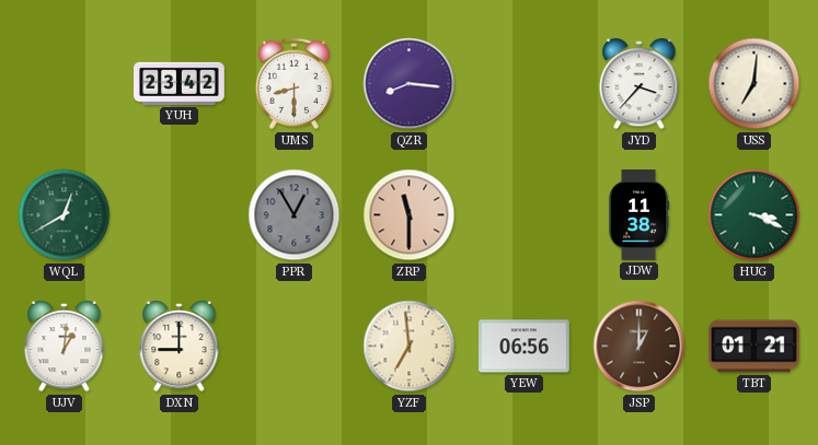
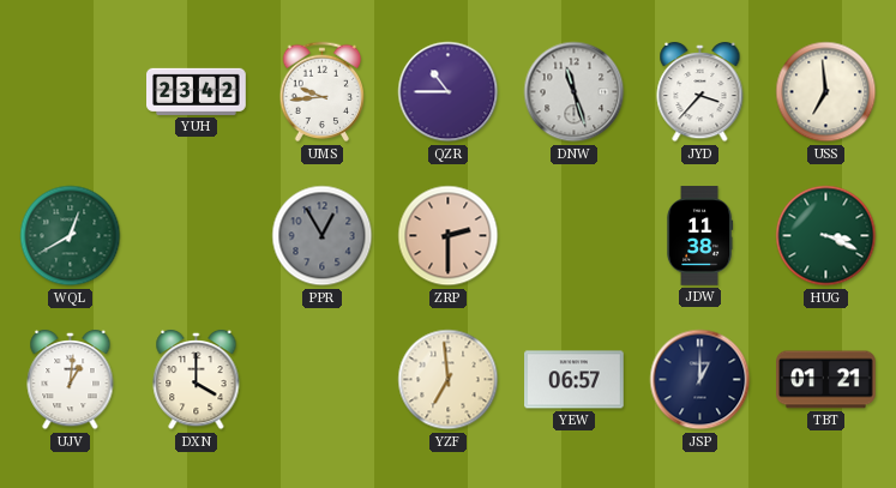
UMS: 8:30 -> 9:44
QZR: 8:16 -> 10:45
DNW: none -> 11:27
USS: 7:01 -> 6:59
ZRP: 11:30 -> 2:30
DXN: 9:00 -> 4:00
YEW: 06:56 -> 06:57
JSP dial: brown -> navy
